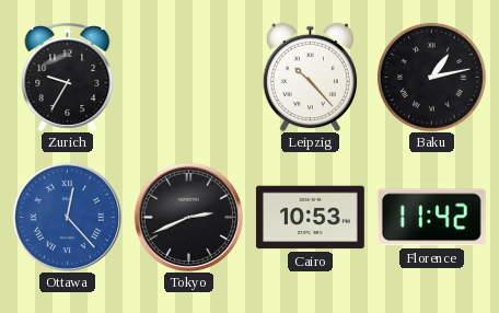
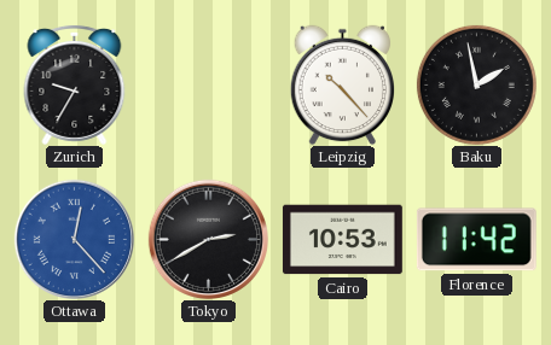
Baku: 1:13 -> 1:58
Tokyo: 2:41 -> 2:40
